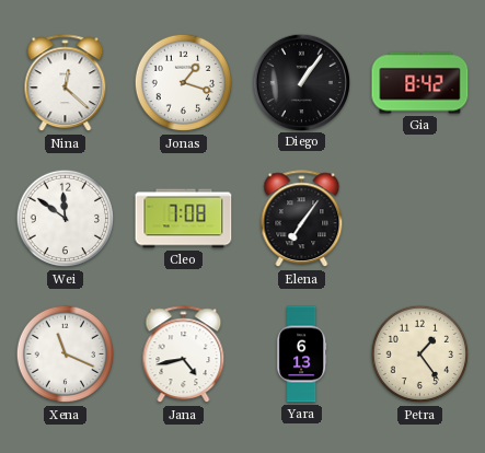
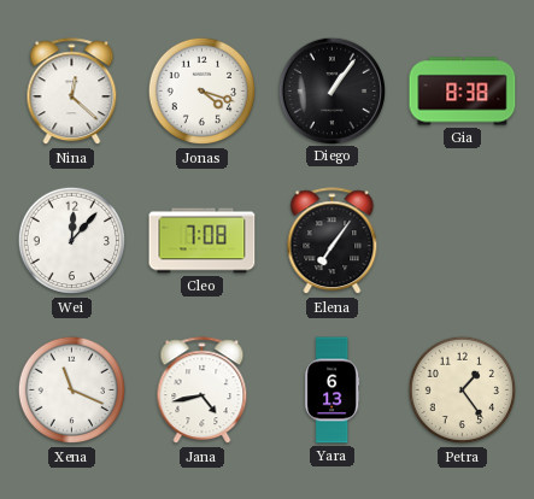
Jonas: 1:18 -> 4:18
Gia: 8:42 -> 8:38
Wei: 11:51 -> 12:07
